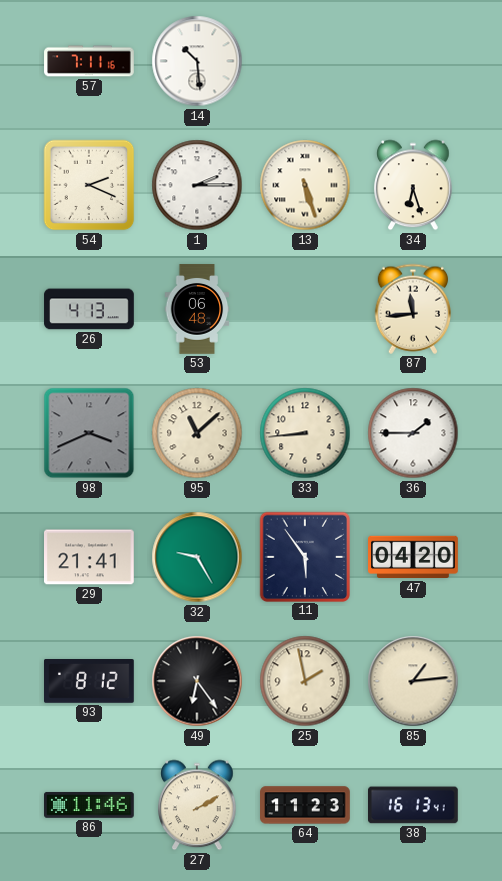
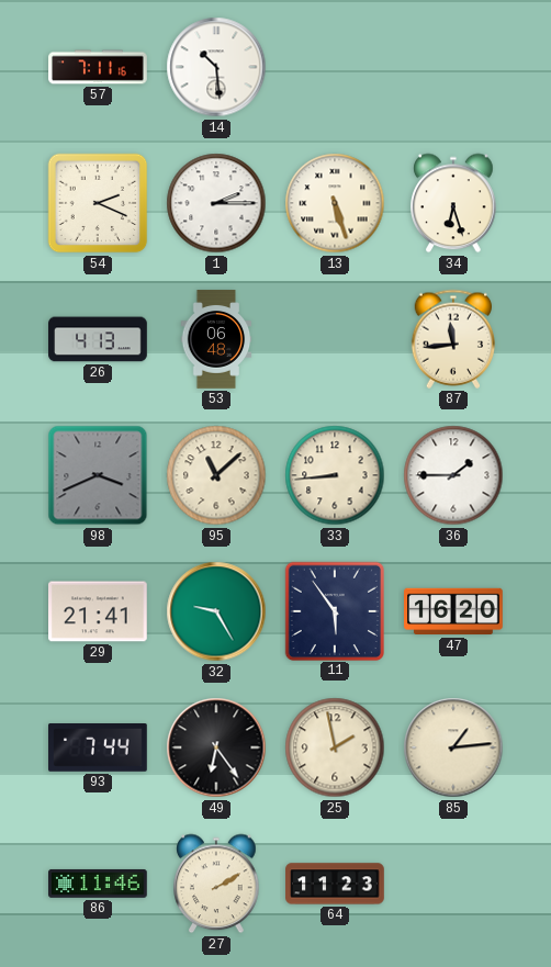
47: 04:20 -> 16:20
93: 8:12 -> 7:44
38: 16:13 -> none
